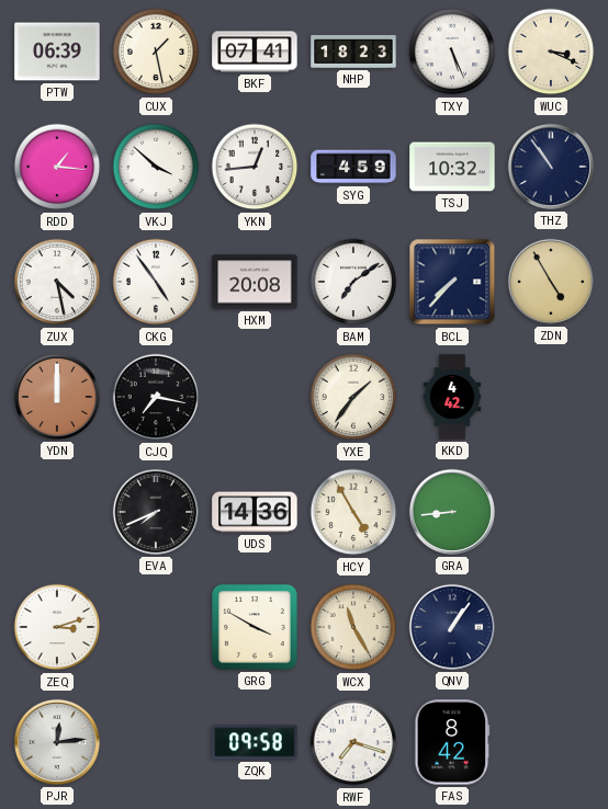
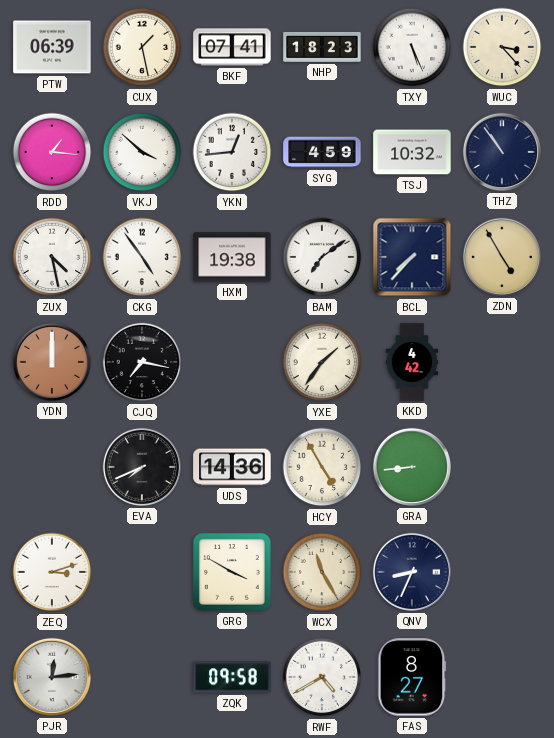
WUC: 3:19 -> 3:23
HXM: 20:08 -> 19:38
QNV: 1:06 -> 8:34
RWF: 7:18 -> 4:40
FAS: 8:42 -> 8:27
